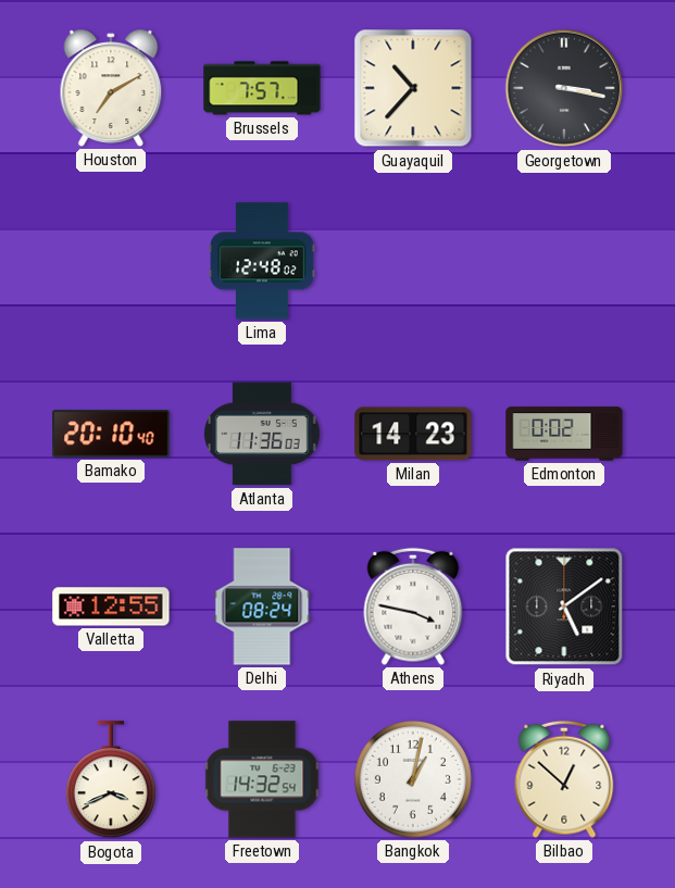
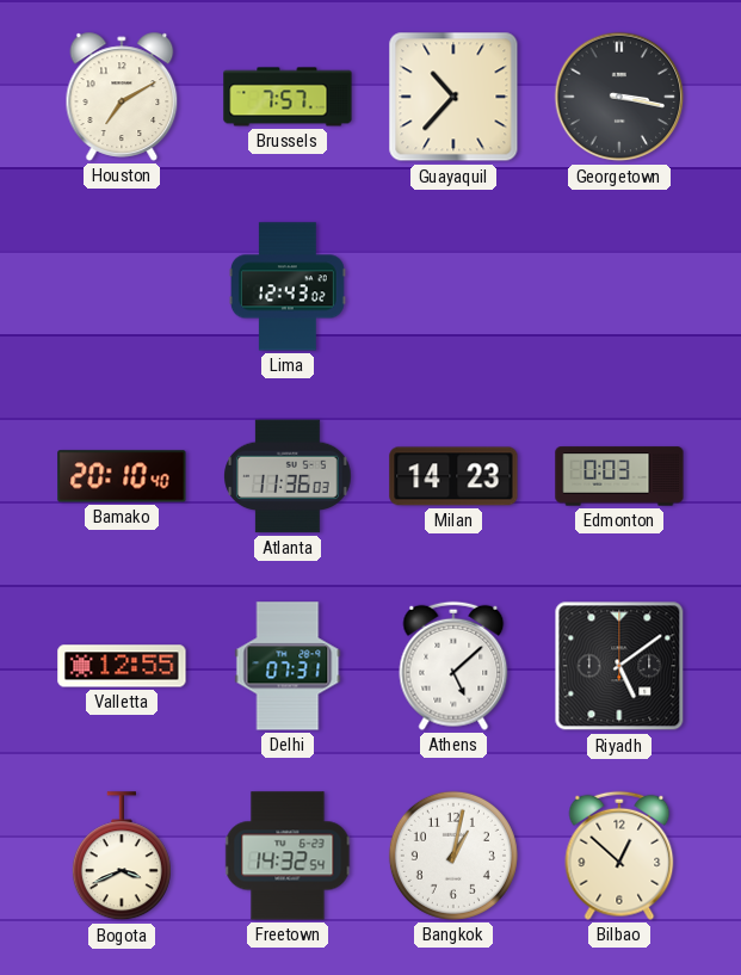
Lima: 12:48 -> 12:43
Edmonton: 0:02 -> 0:03
Delhi: 08:24 -> 07:31
Athens: 3:47 -> 5:08
